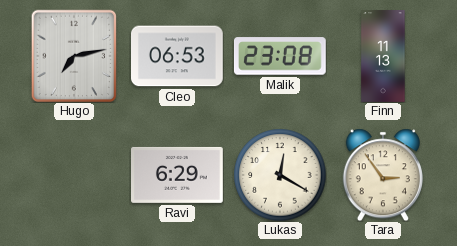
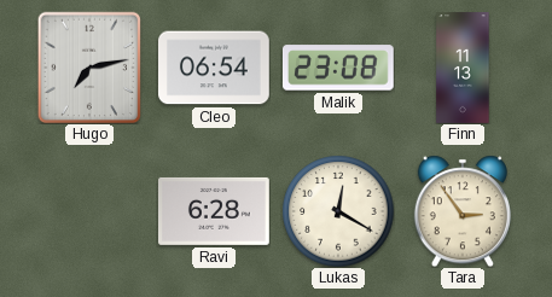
Cleo: 06:53 -> 06:54
Ravi: 6:29 -> 6:28
